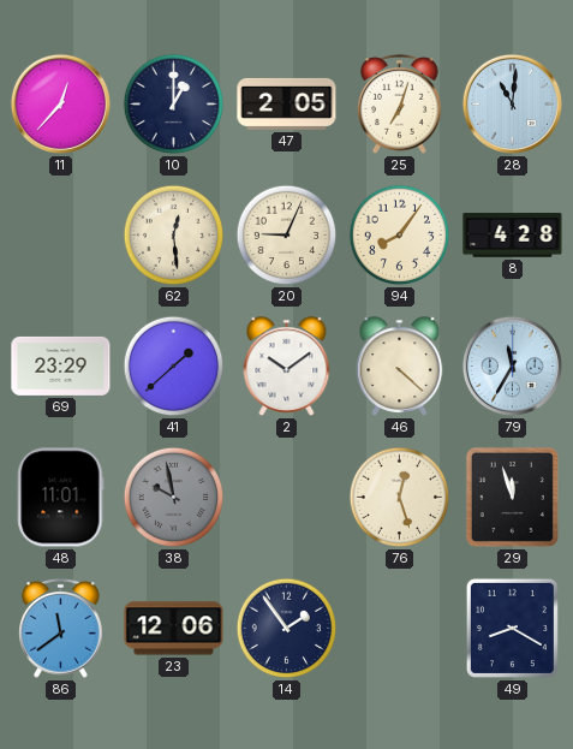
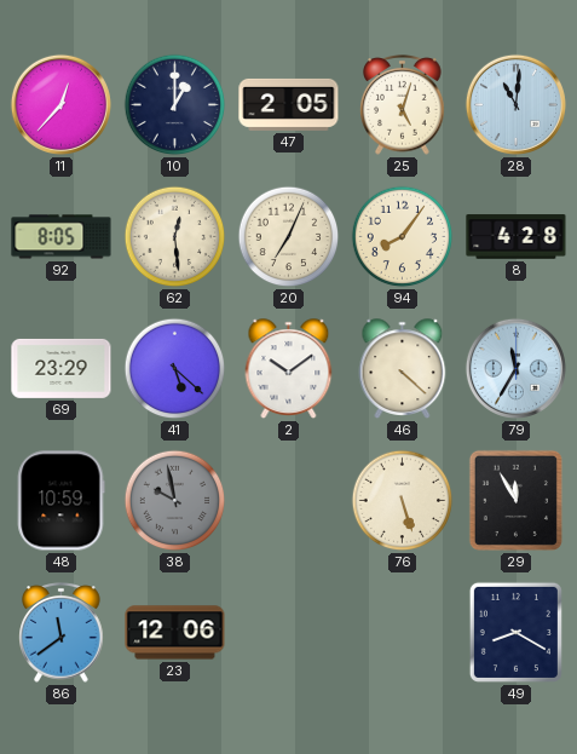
25: 7:03 -> 5:03
92: none -> 8:05
20: 9:04 -> 7:04
41: 1:38 -> 5:22
48: 11:01 -> 10:59
76: 12:27 -> 5:27
29: 11:57 -> 11:55
14: 1:54 -> none
